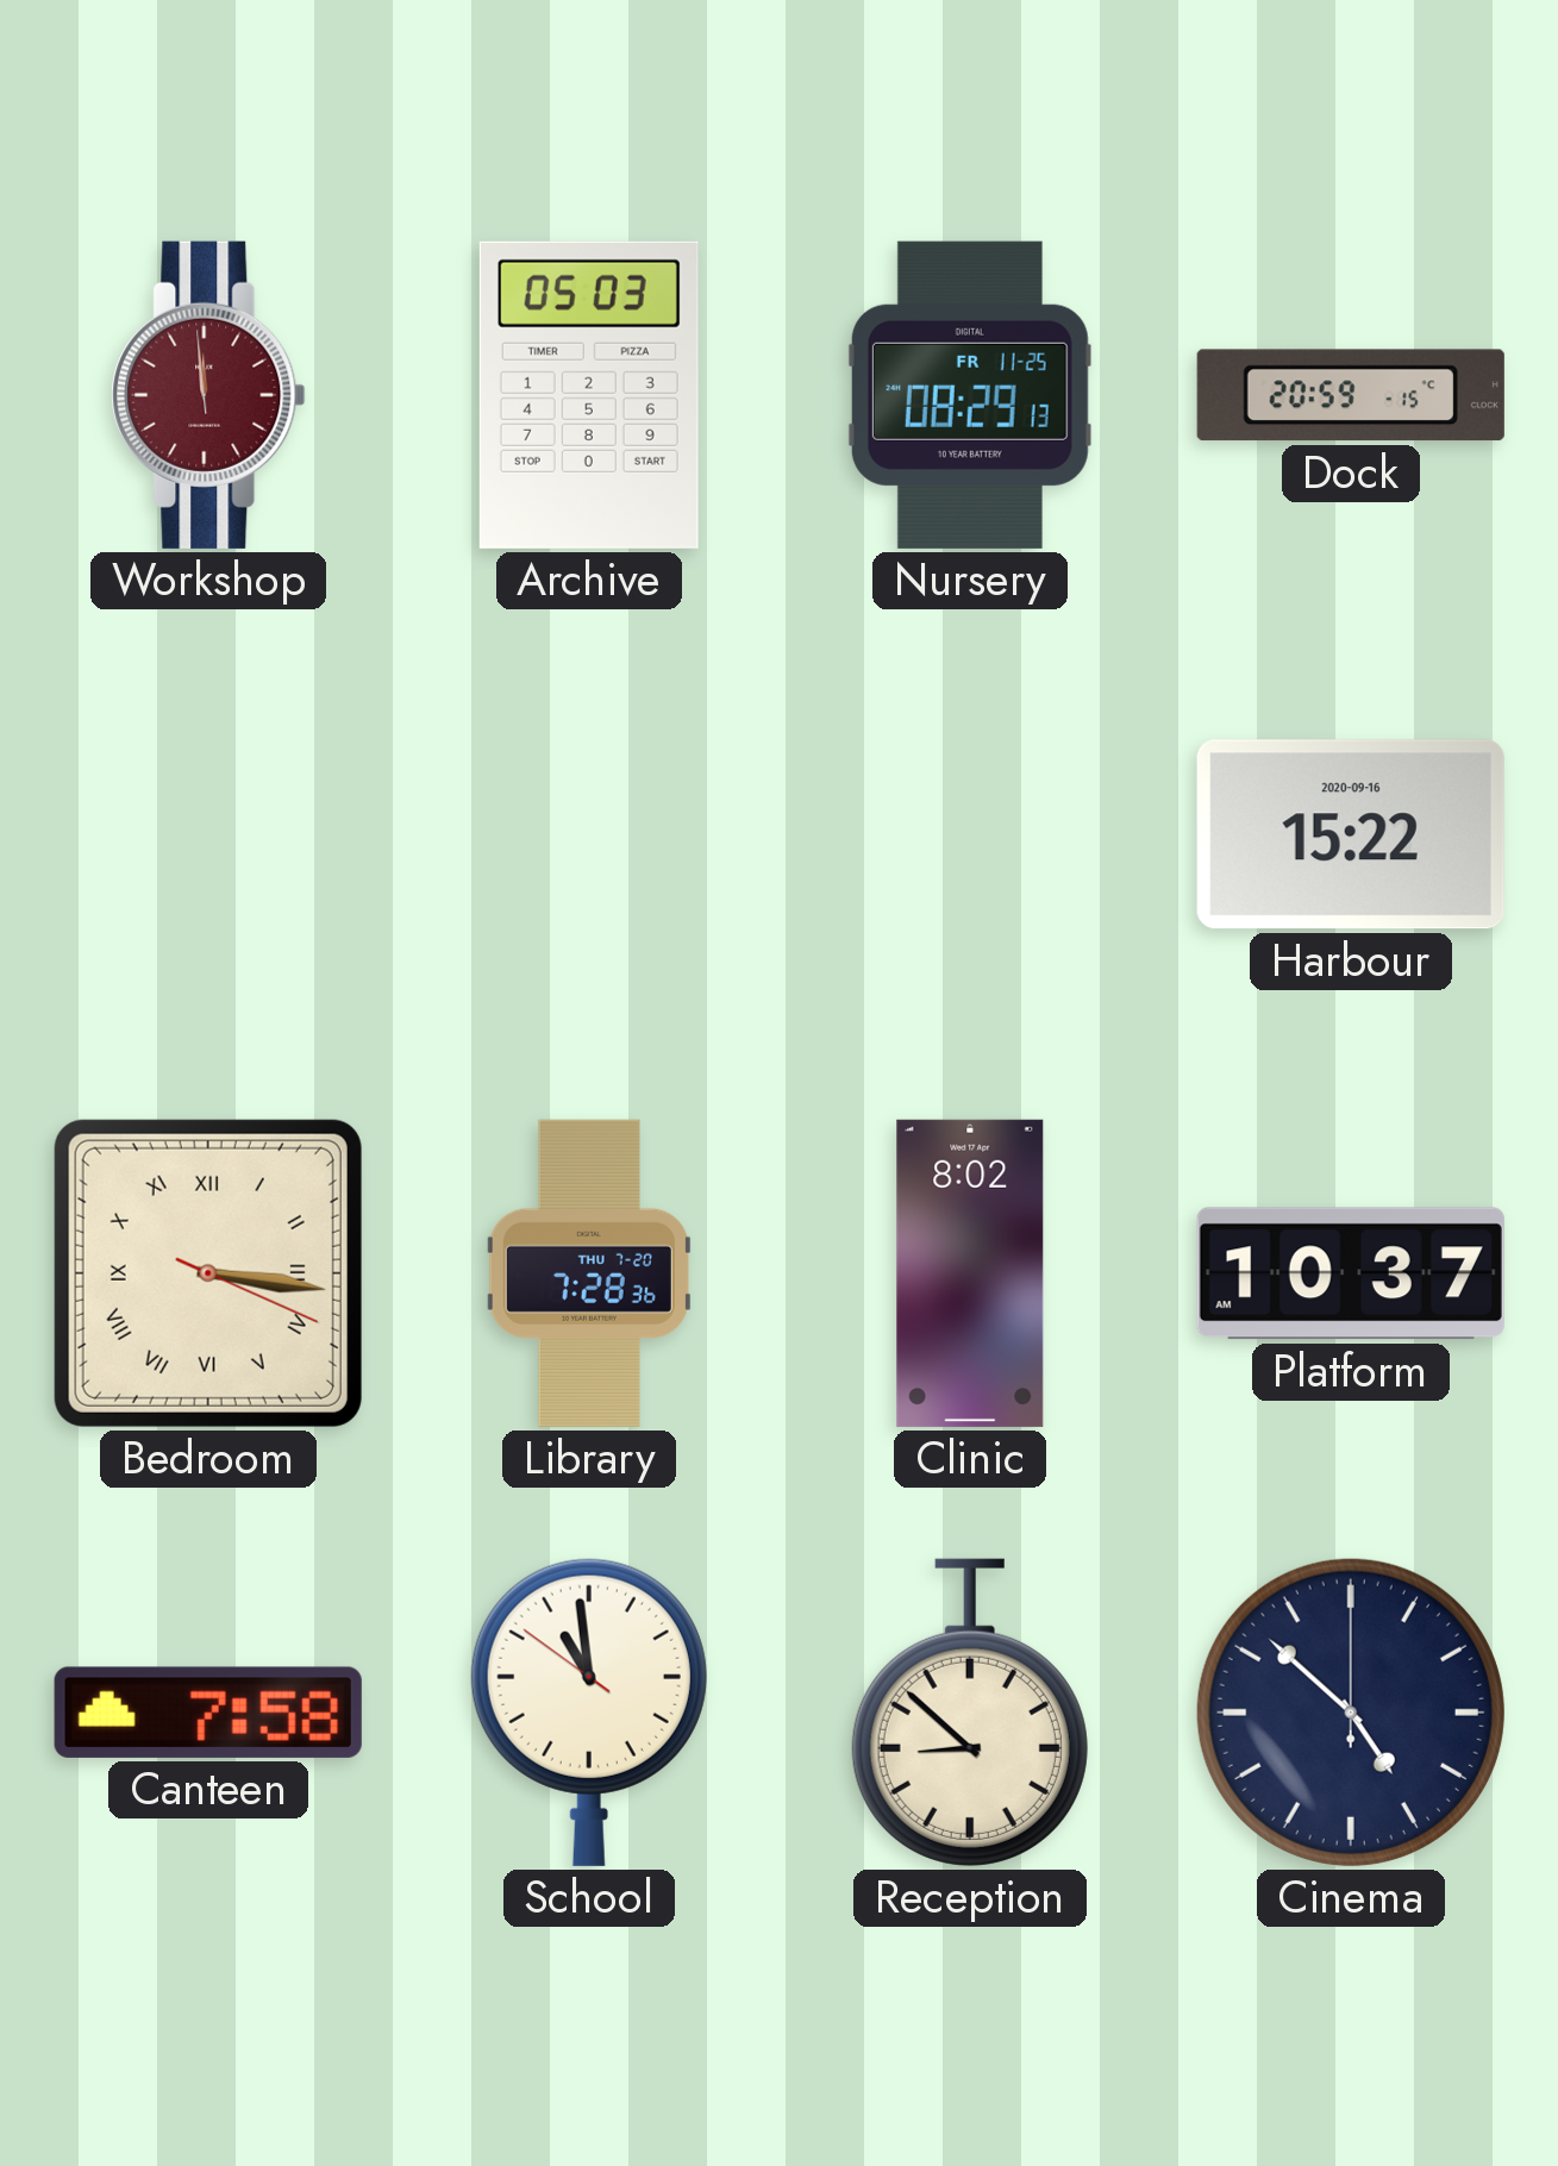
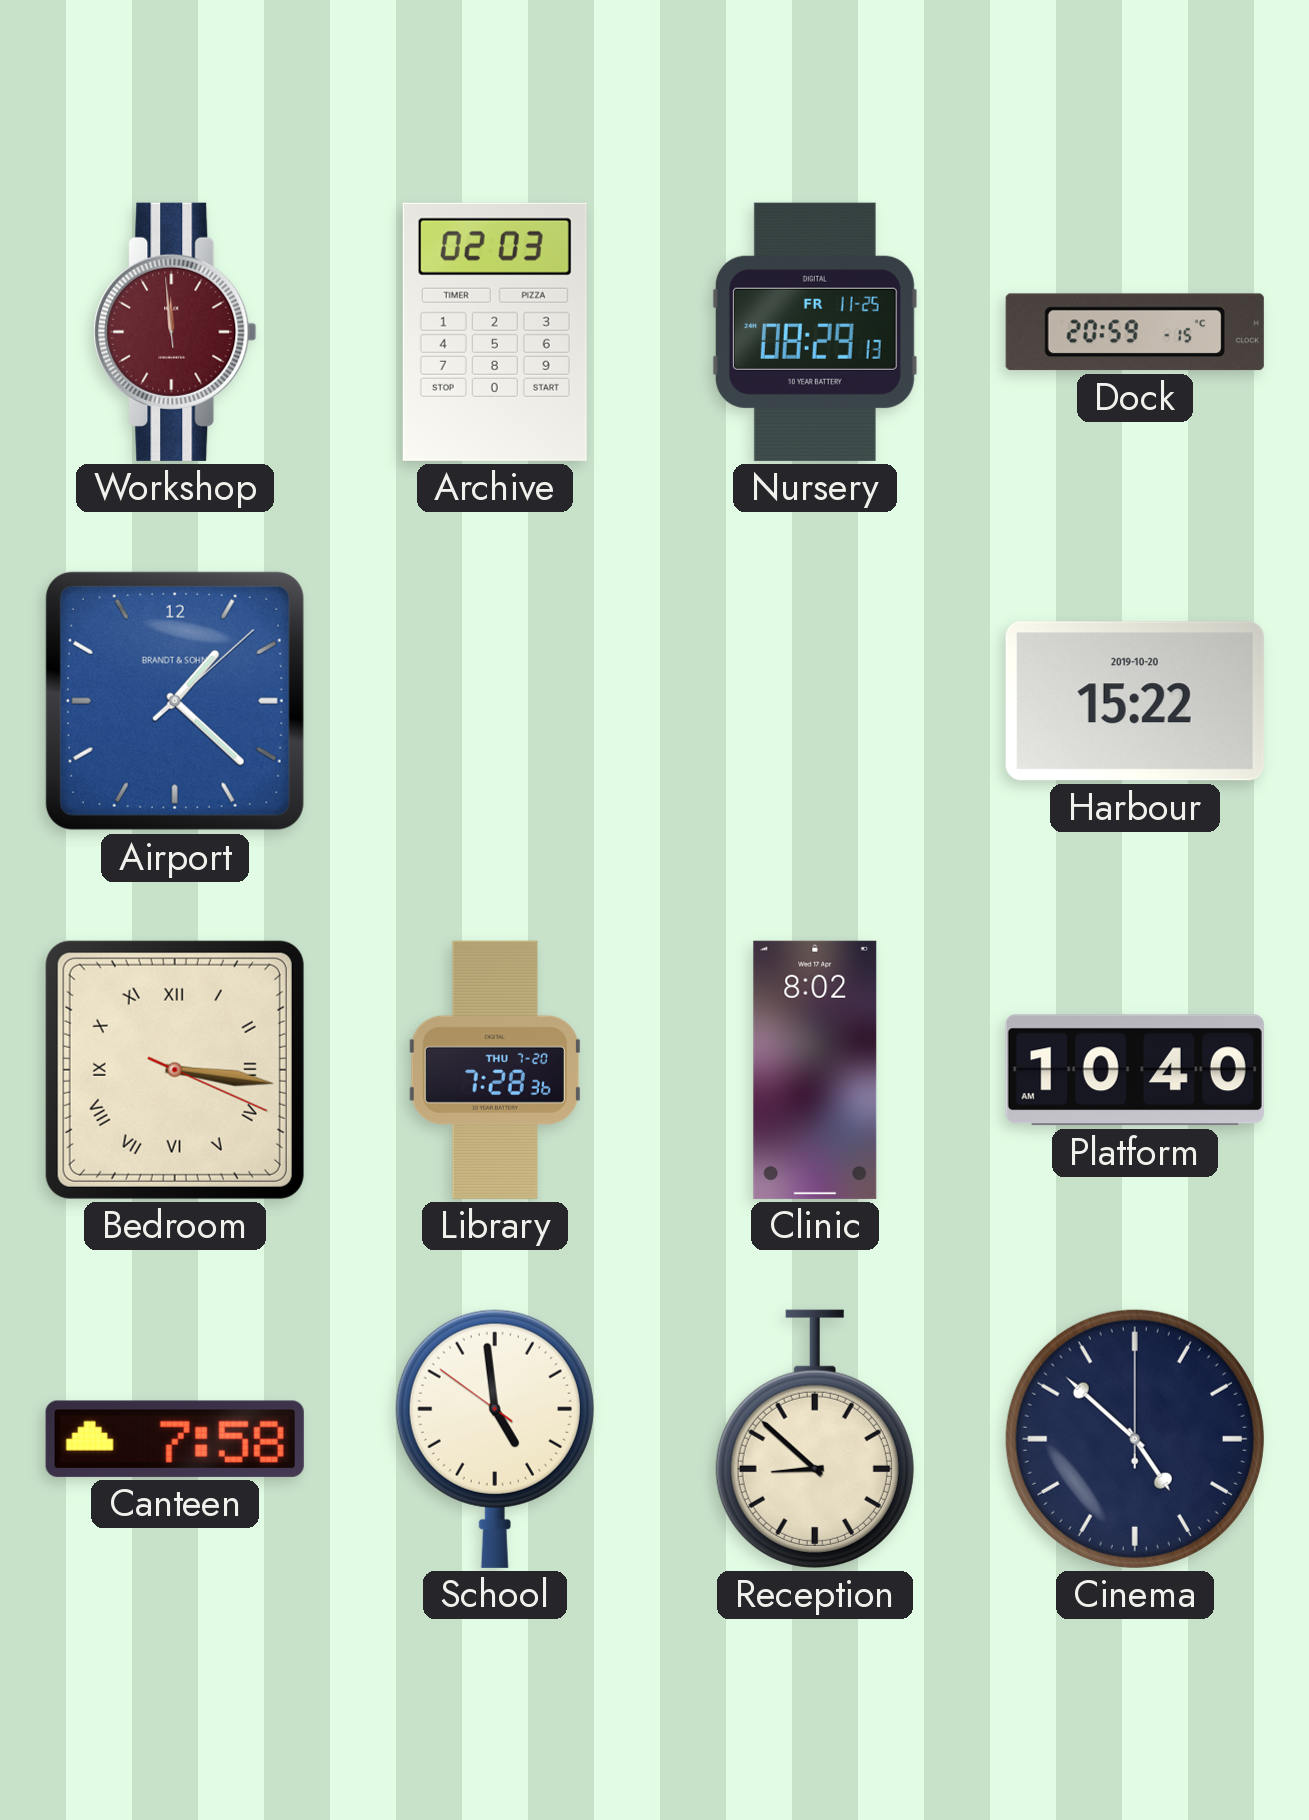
Archive: 05:03 -> 02:03
Airport: none -> 1:22
Harbour date: 2020-09-16 -> 2019-10-20
Platform: 10:37 -> 10:40
School: 10:58 -> 4:58
